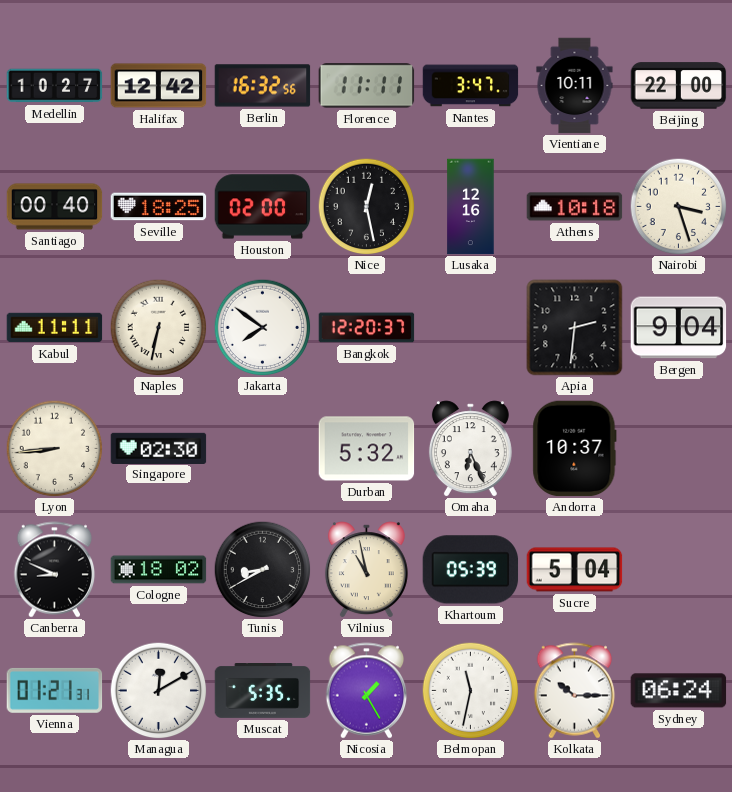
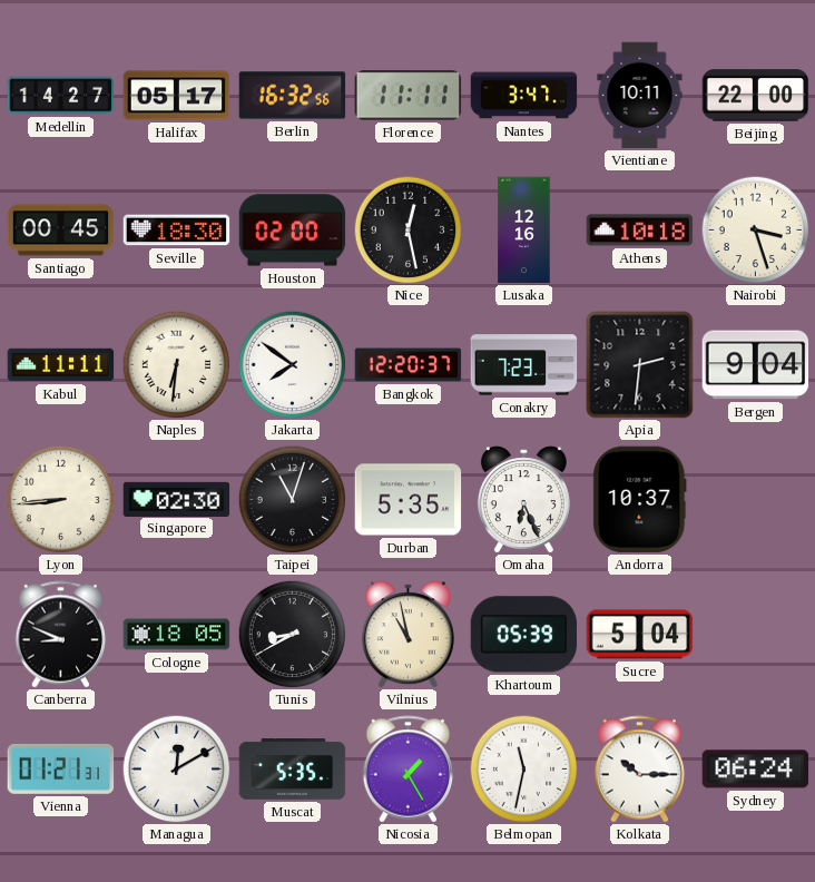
Medellin: 10:27 -> 14:27
Halifax: 12:42 -> 05:17
Santiago: 00:40 -> 00:45
Seville: 18:25 -> 18:30
Naples: 6:32 -> 6:31
Conakry: none -> 7:23
Taipei: none -> 11:03
Durban: 5:32 -> 5:35
Cologne: 18:02 -> 18:05
